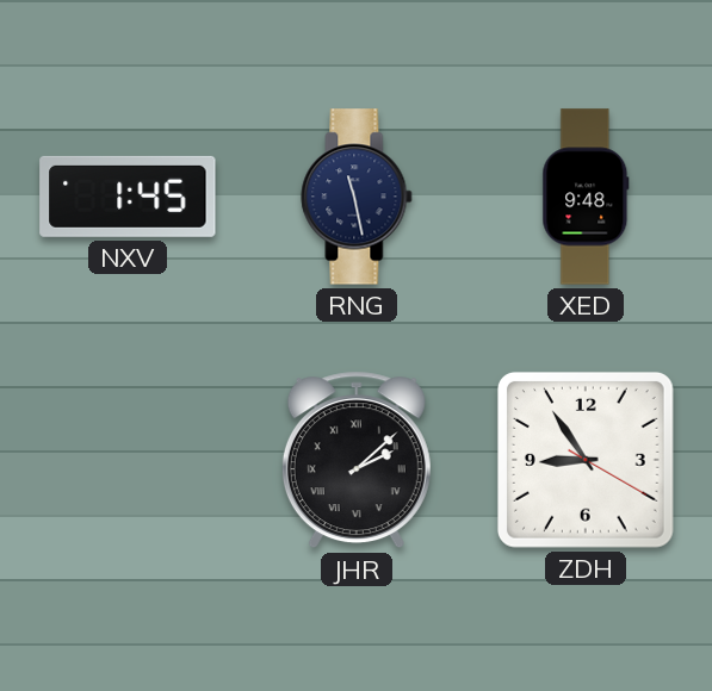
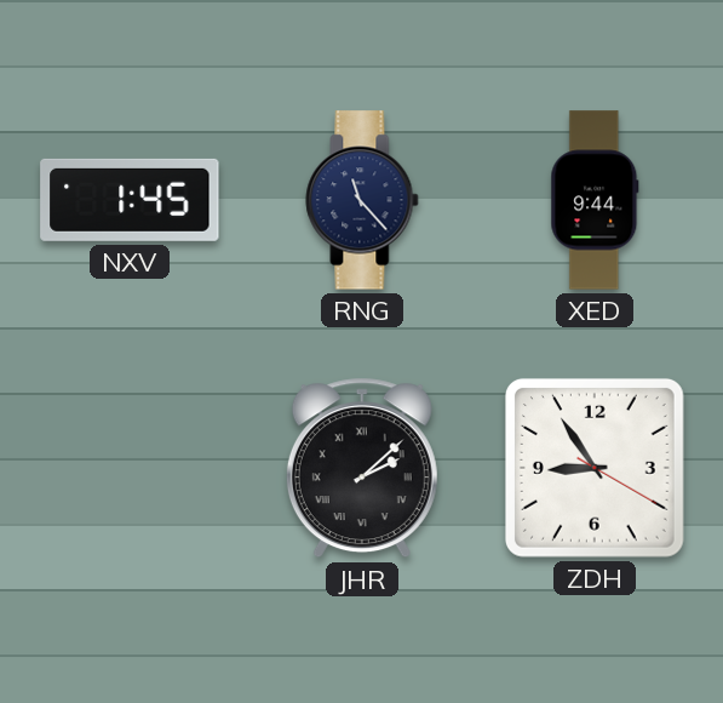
RNG: 11:28 -> 11:23
XED: 9:48 -> 9:44
